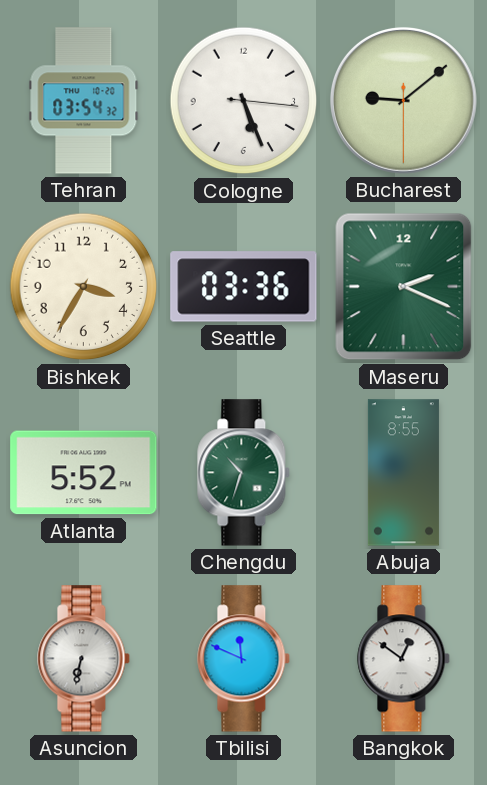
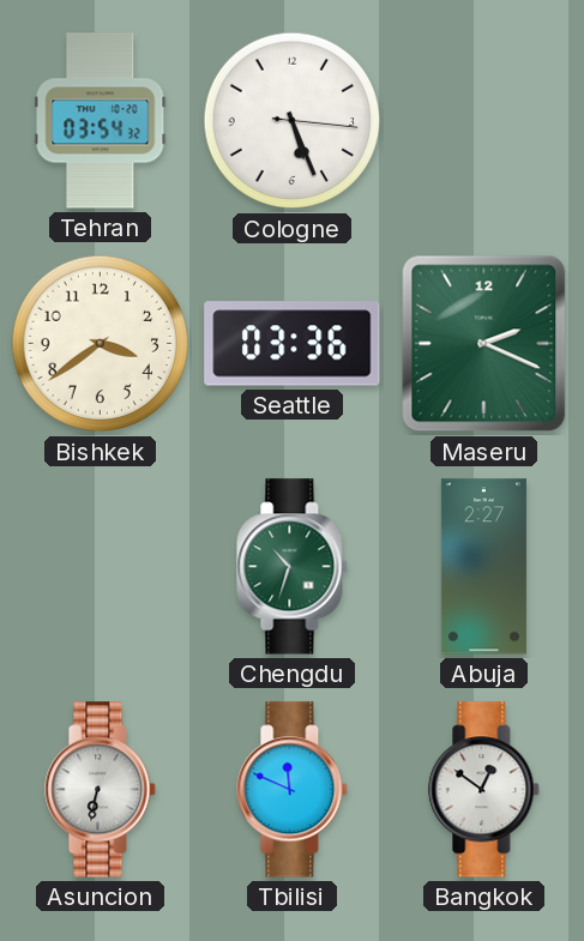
Bucharest: 9:08 -> none
Bishkek: 3:35 -> 3:39
Atlanta: 5:52 -> none
Abuja: 8:55 -> 2:27
